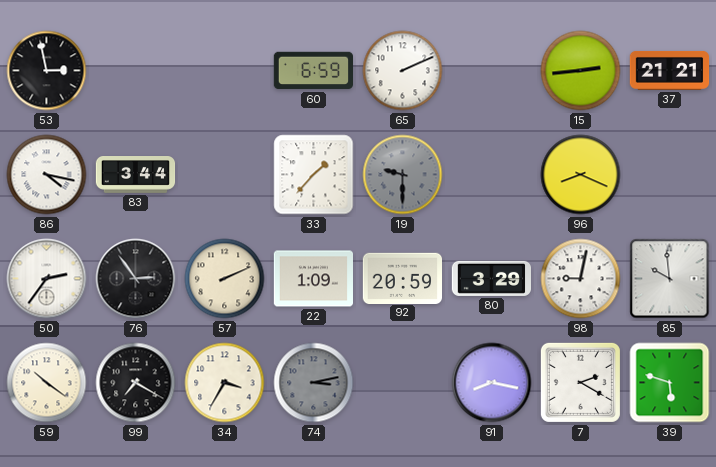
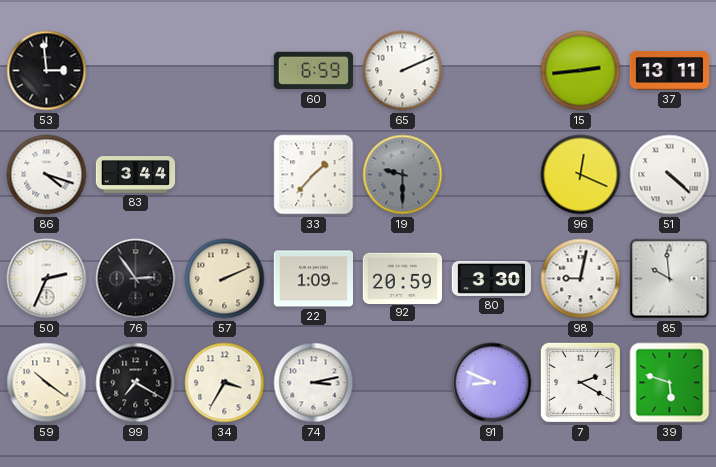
53: 2:58 -> 2:59
37: 21:21 -> 13:11
86: 4:17 -> 4:18
96: 8:19 -> 12:19
51: none -> 4:22
50: 2:36 -> 2:34
80: 3:29 -> 3:30
74 dial: grey -> white
91: 8:17 -> 8:49
